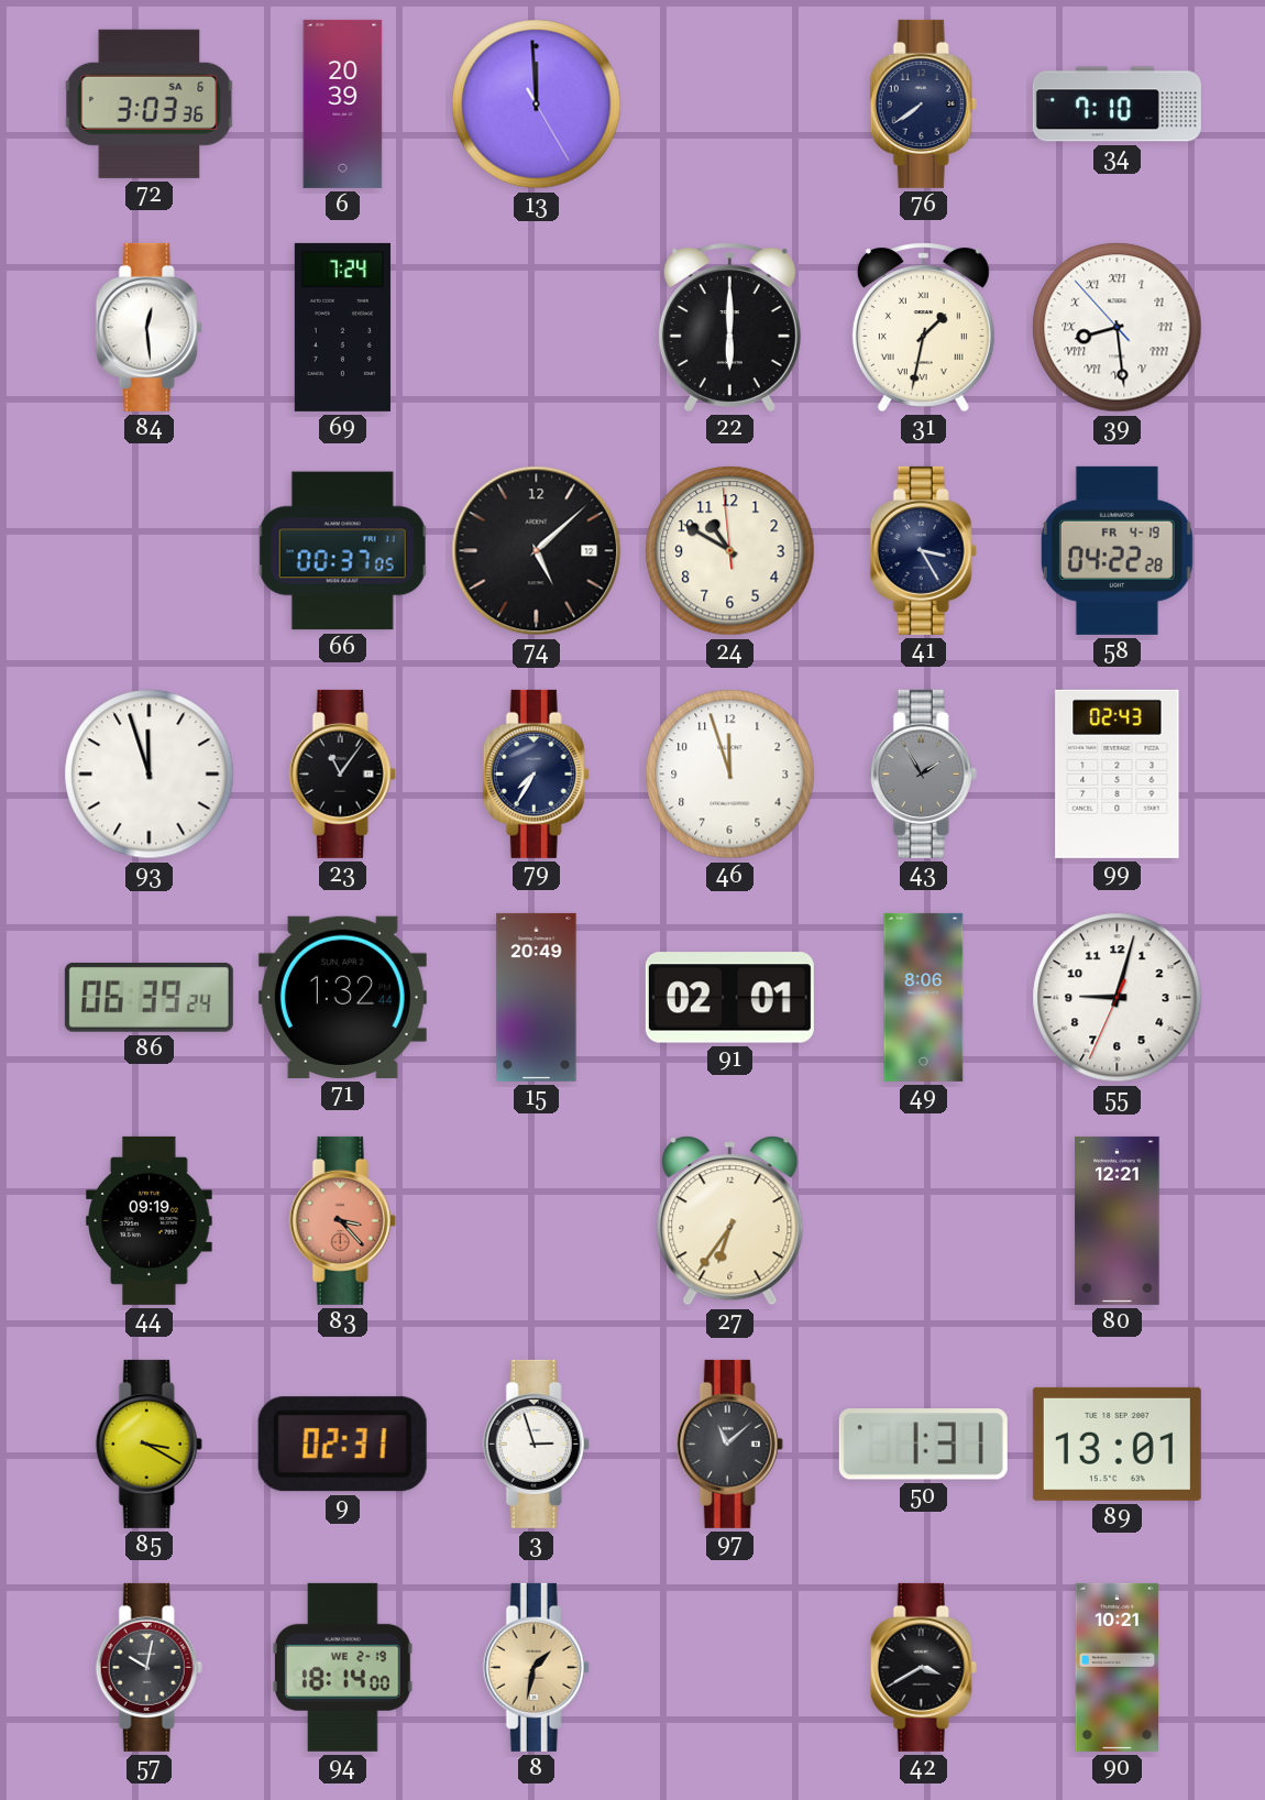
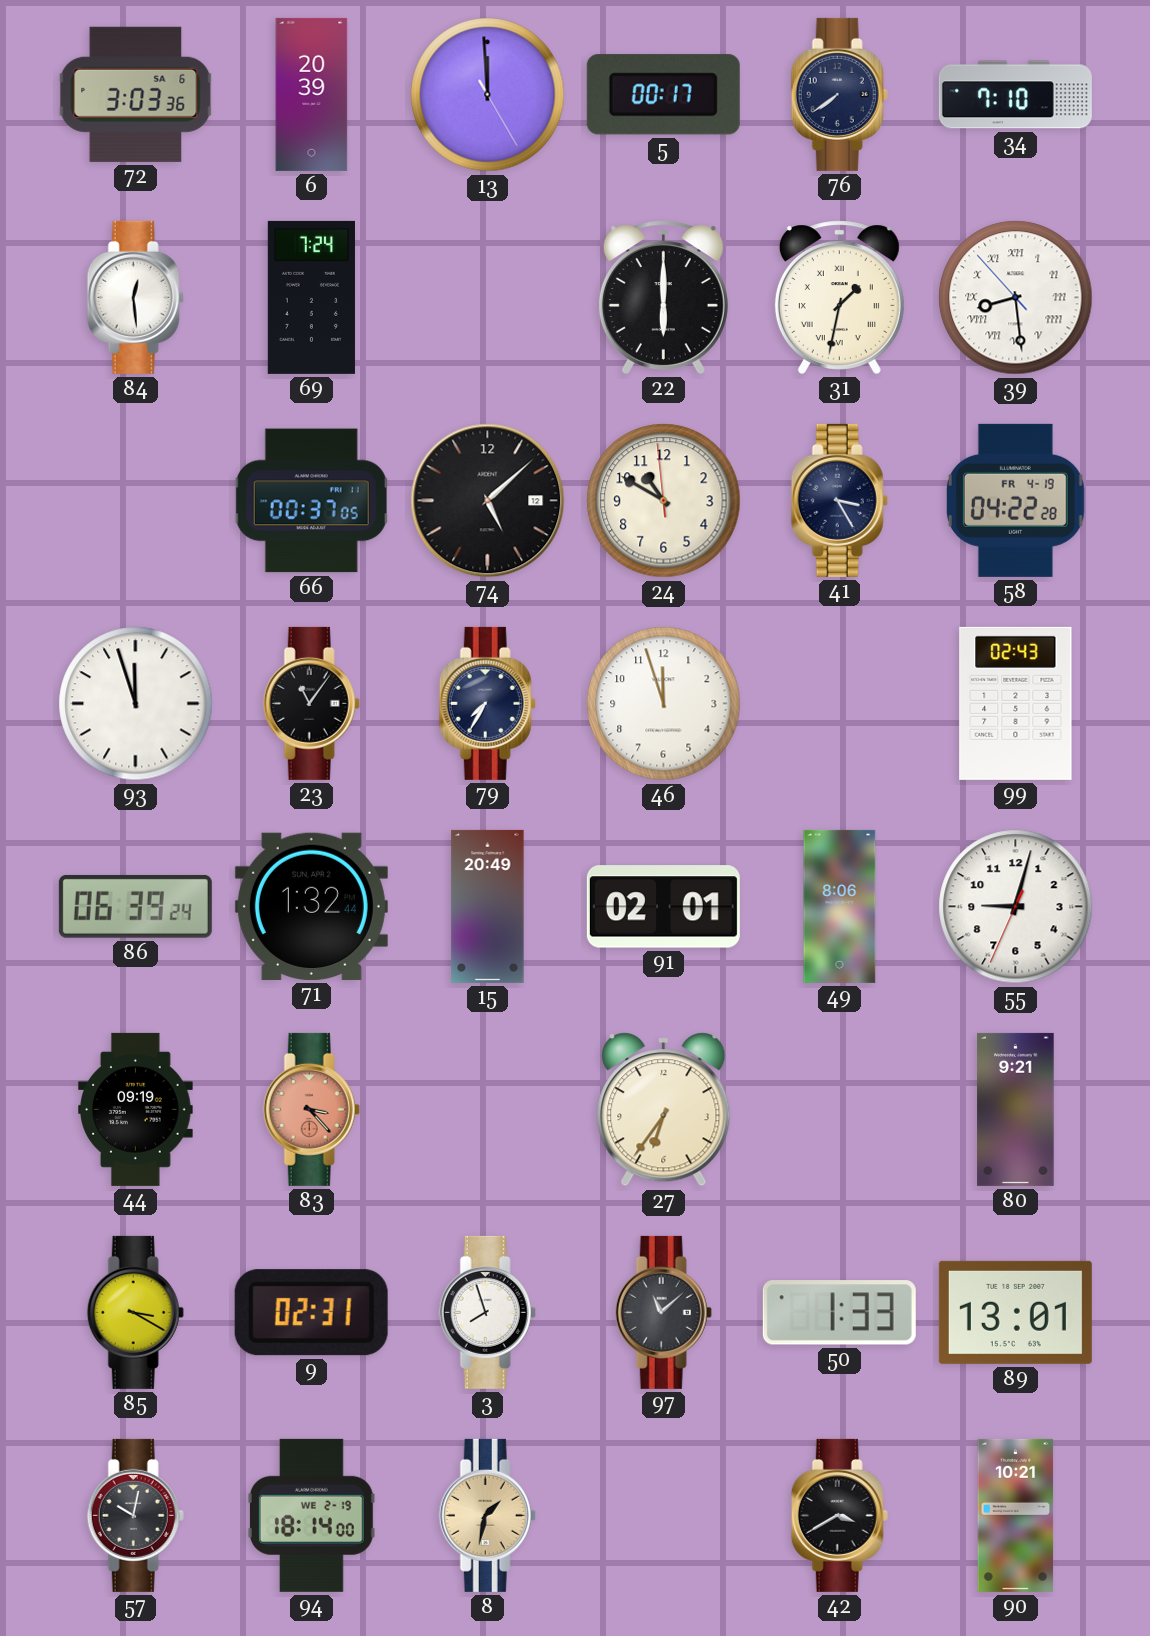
5: none -> 00:17
43: 1:55 -> none
80: 12:21 -> 9:21
3: 2:57 -> 7:57
50: 1:31 -> 1:33
